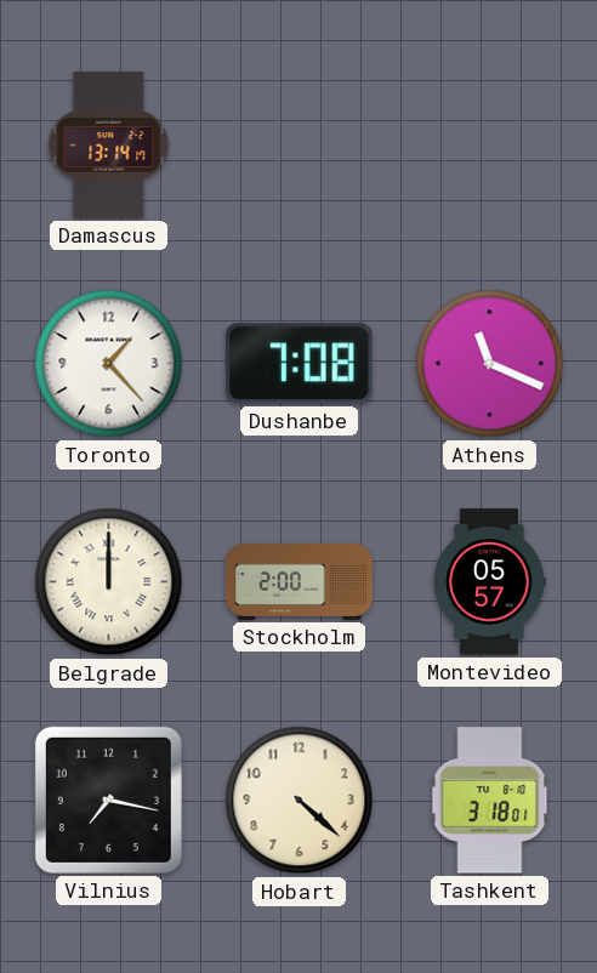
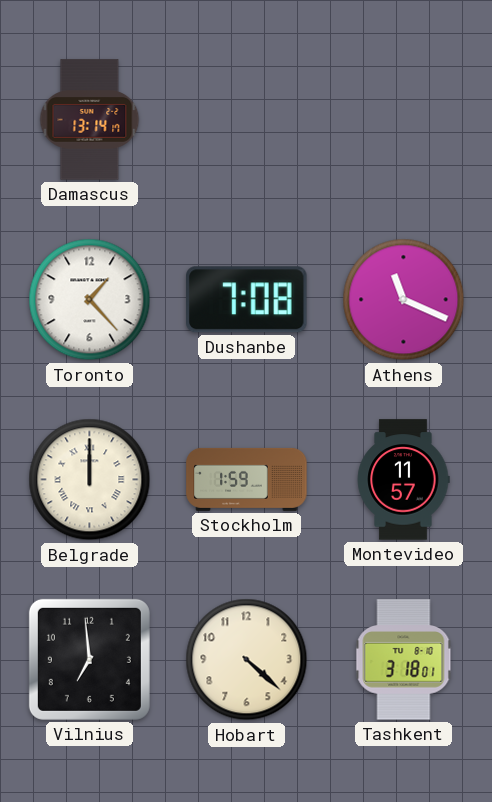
Stockholm: 2:00 -> 1:59
Montevideo: 05:57 -> 11:57
Vilnius: 7:17 -> 6:59
